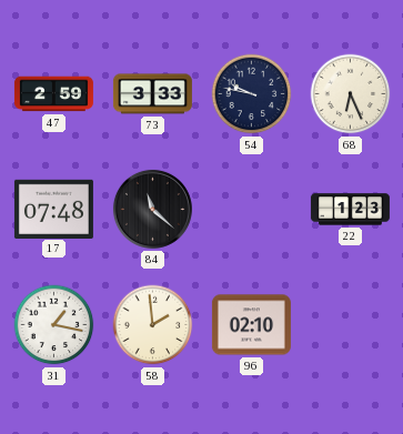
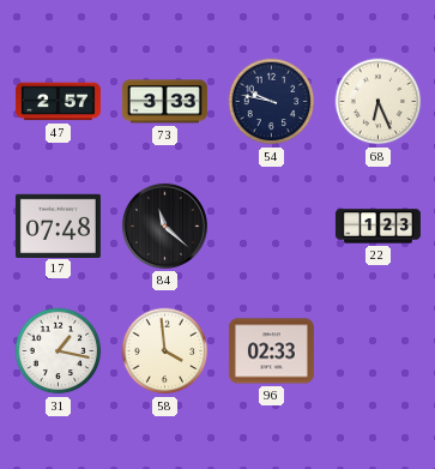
47: 2:59 -> 2:57
58: 1:59 -> 3:59
96: 02:10 -> 02:33
